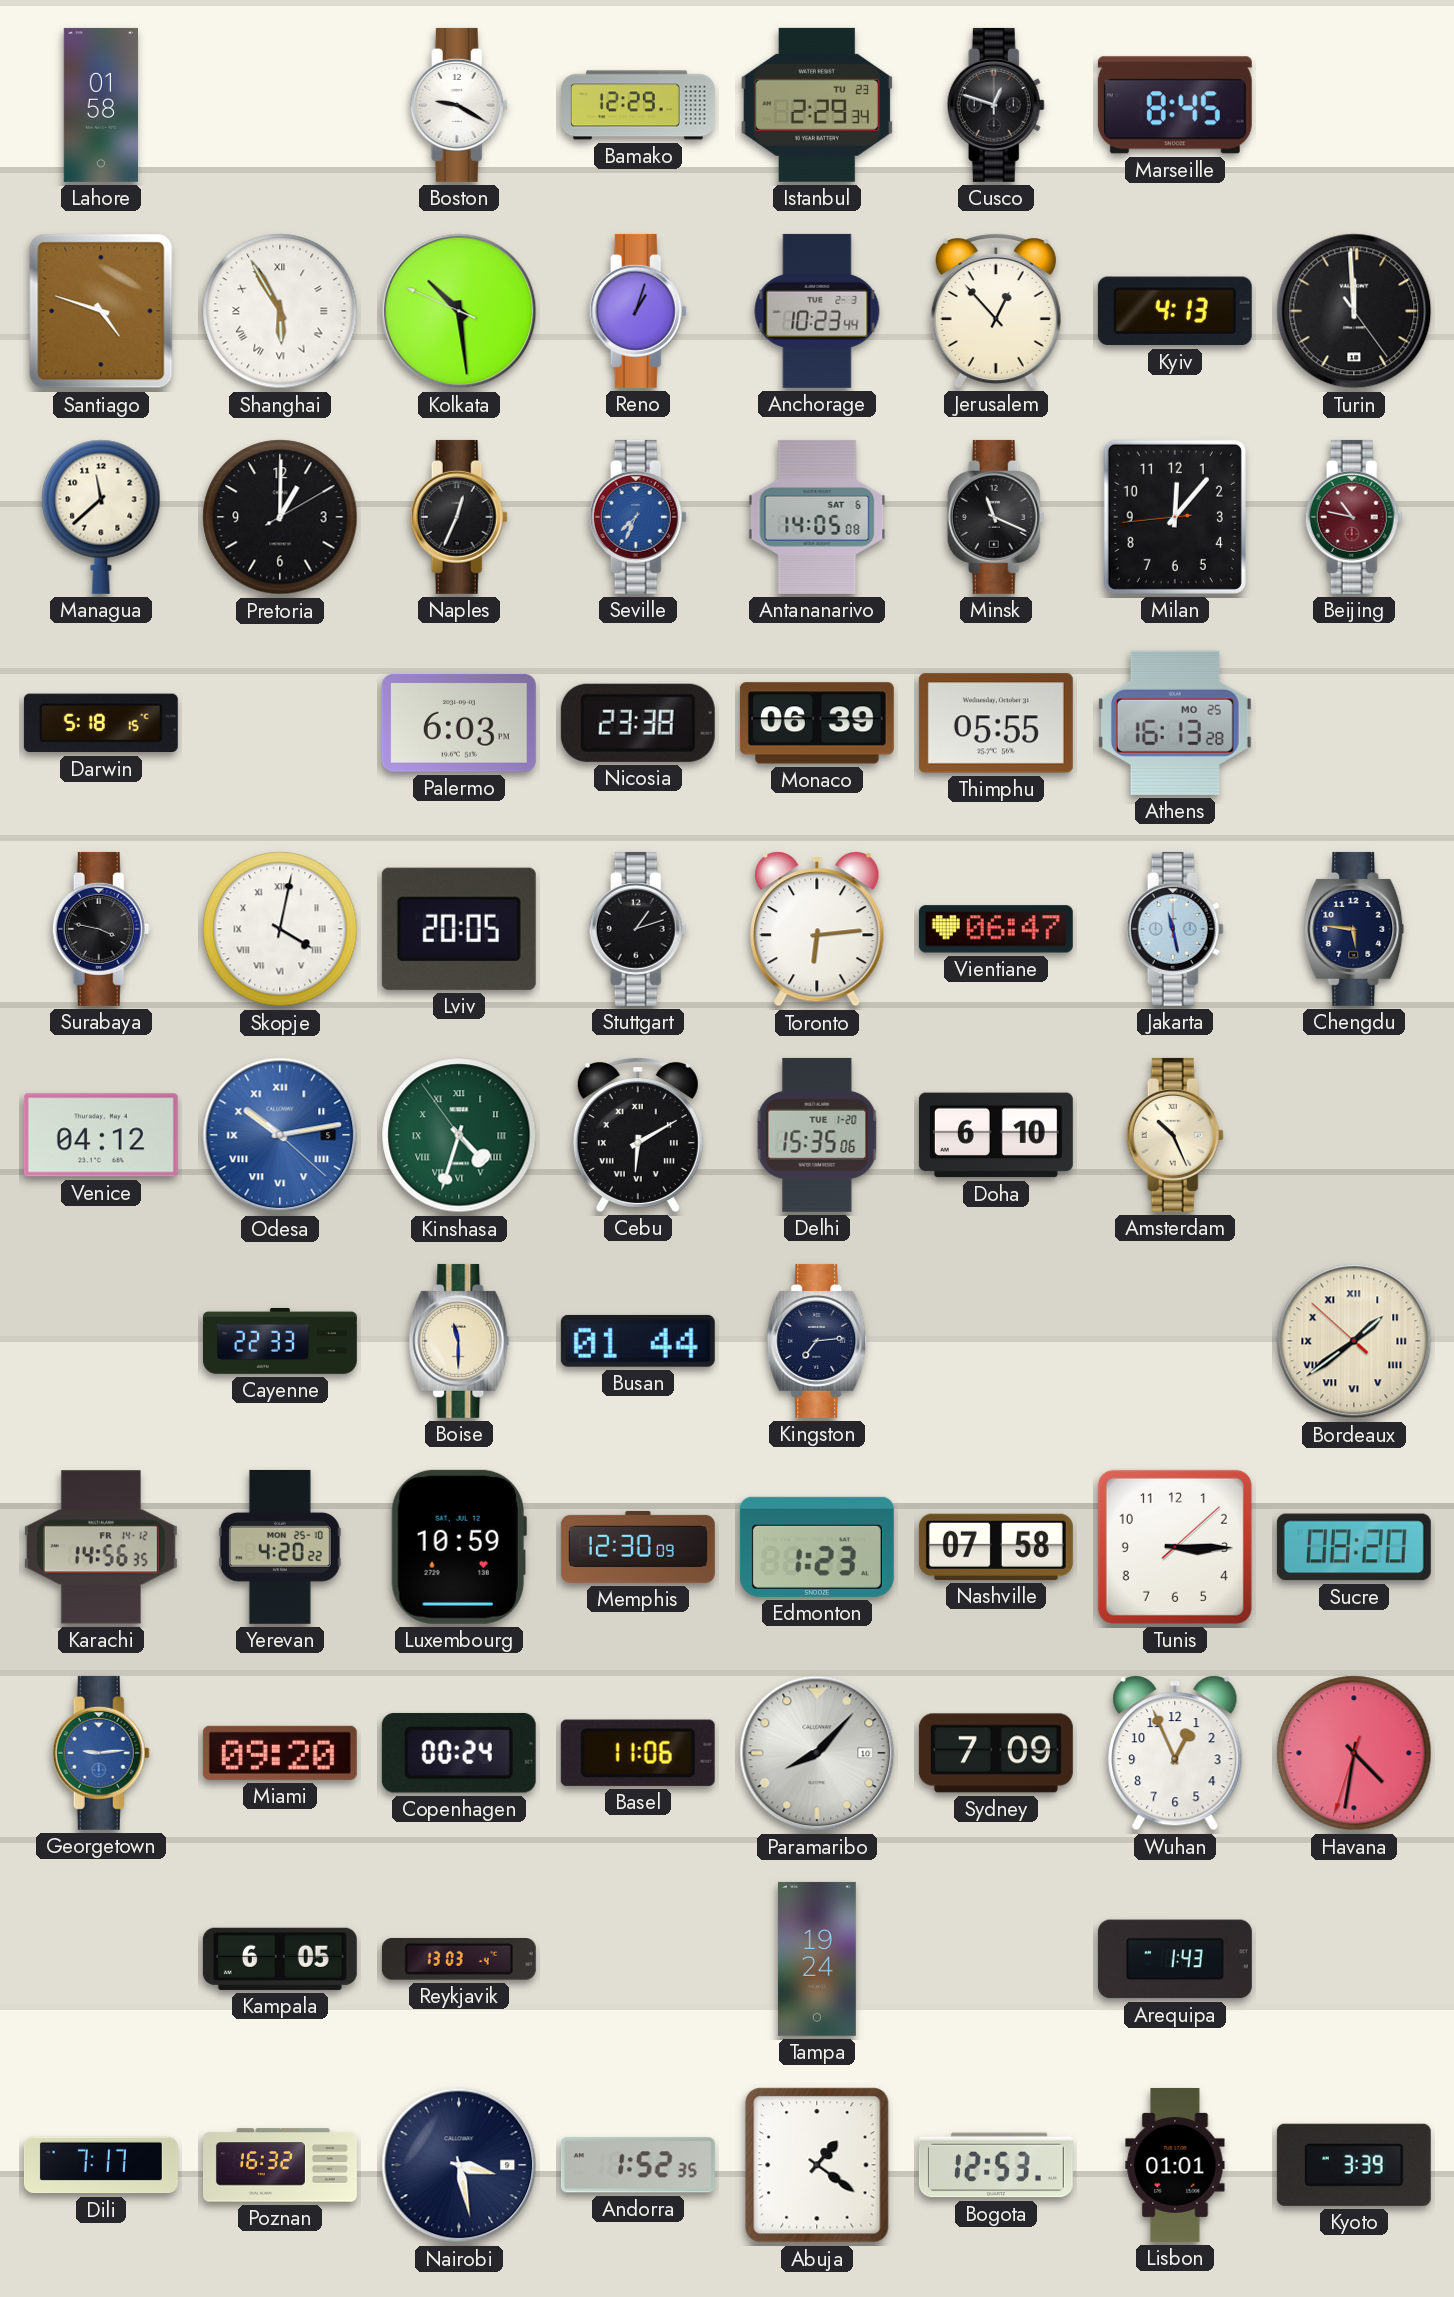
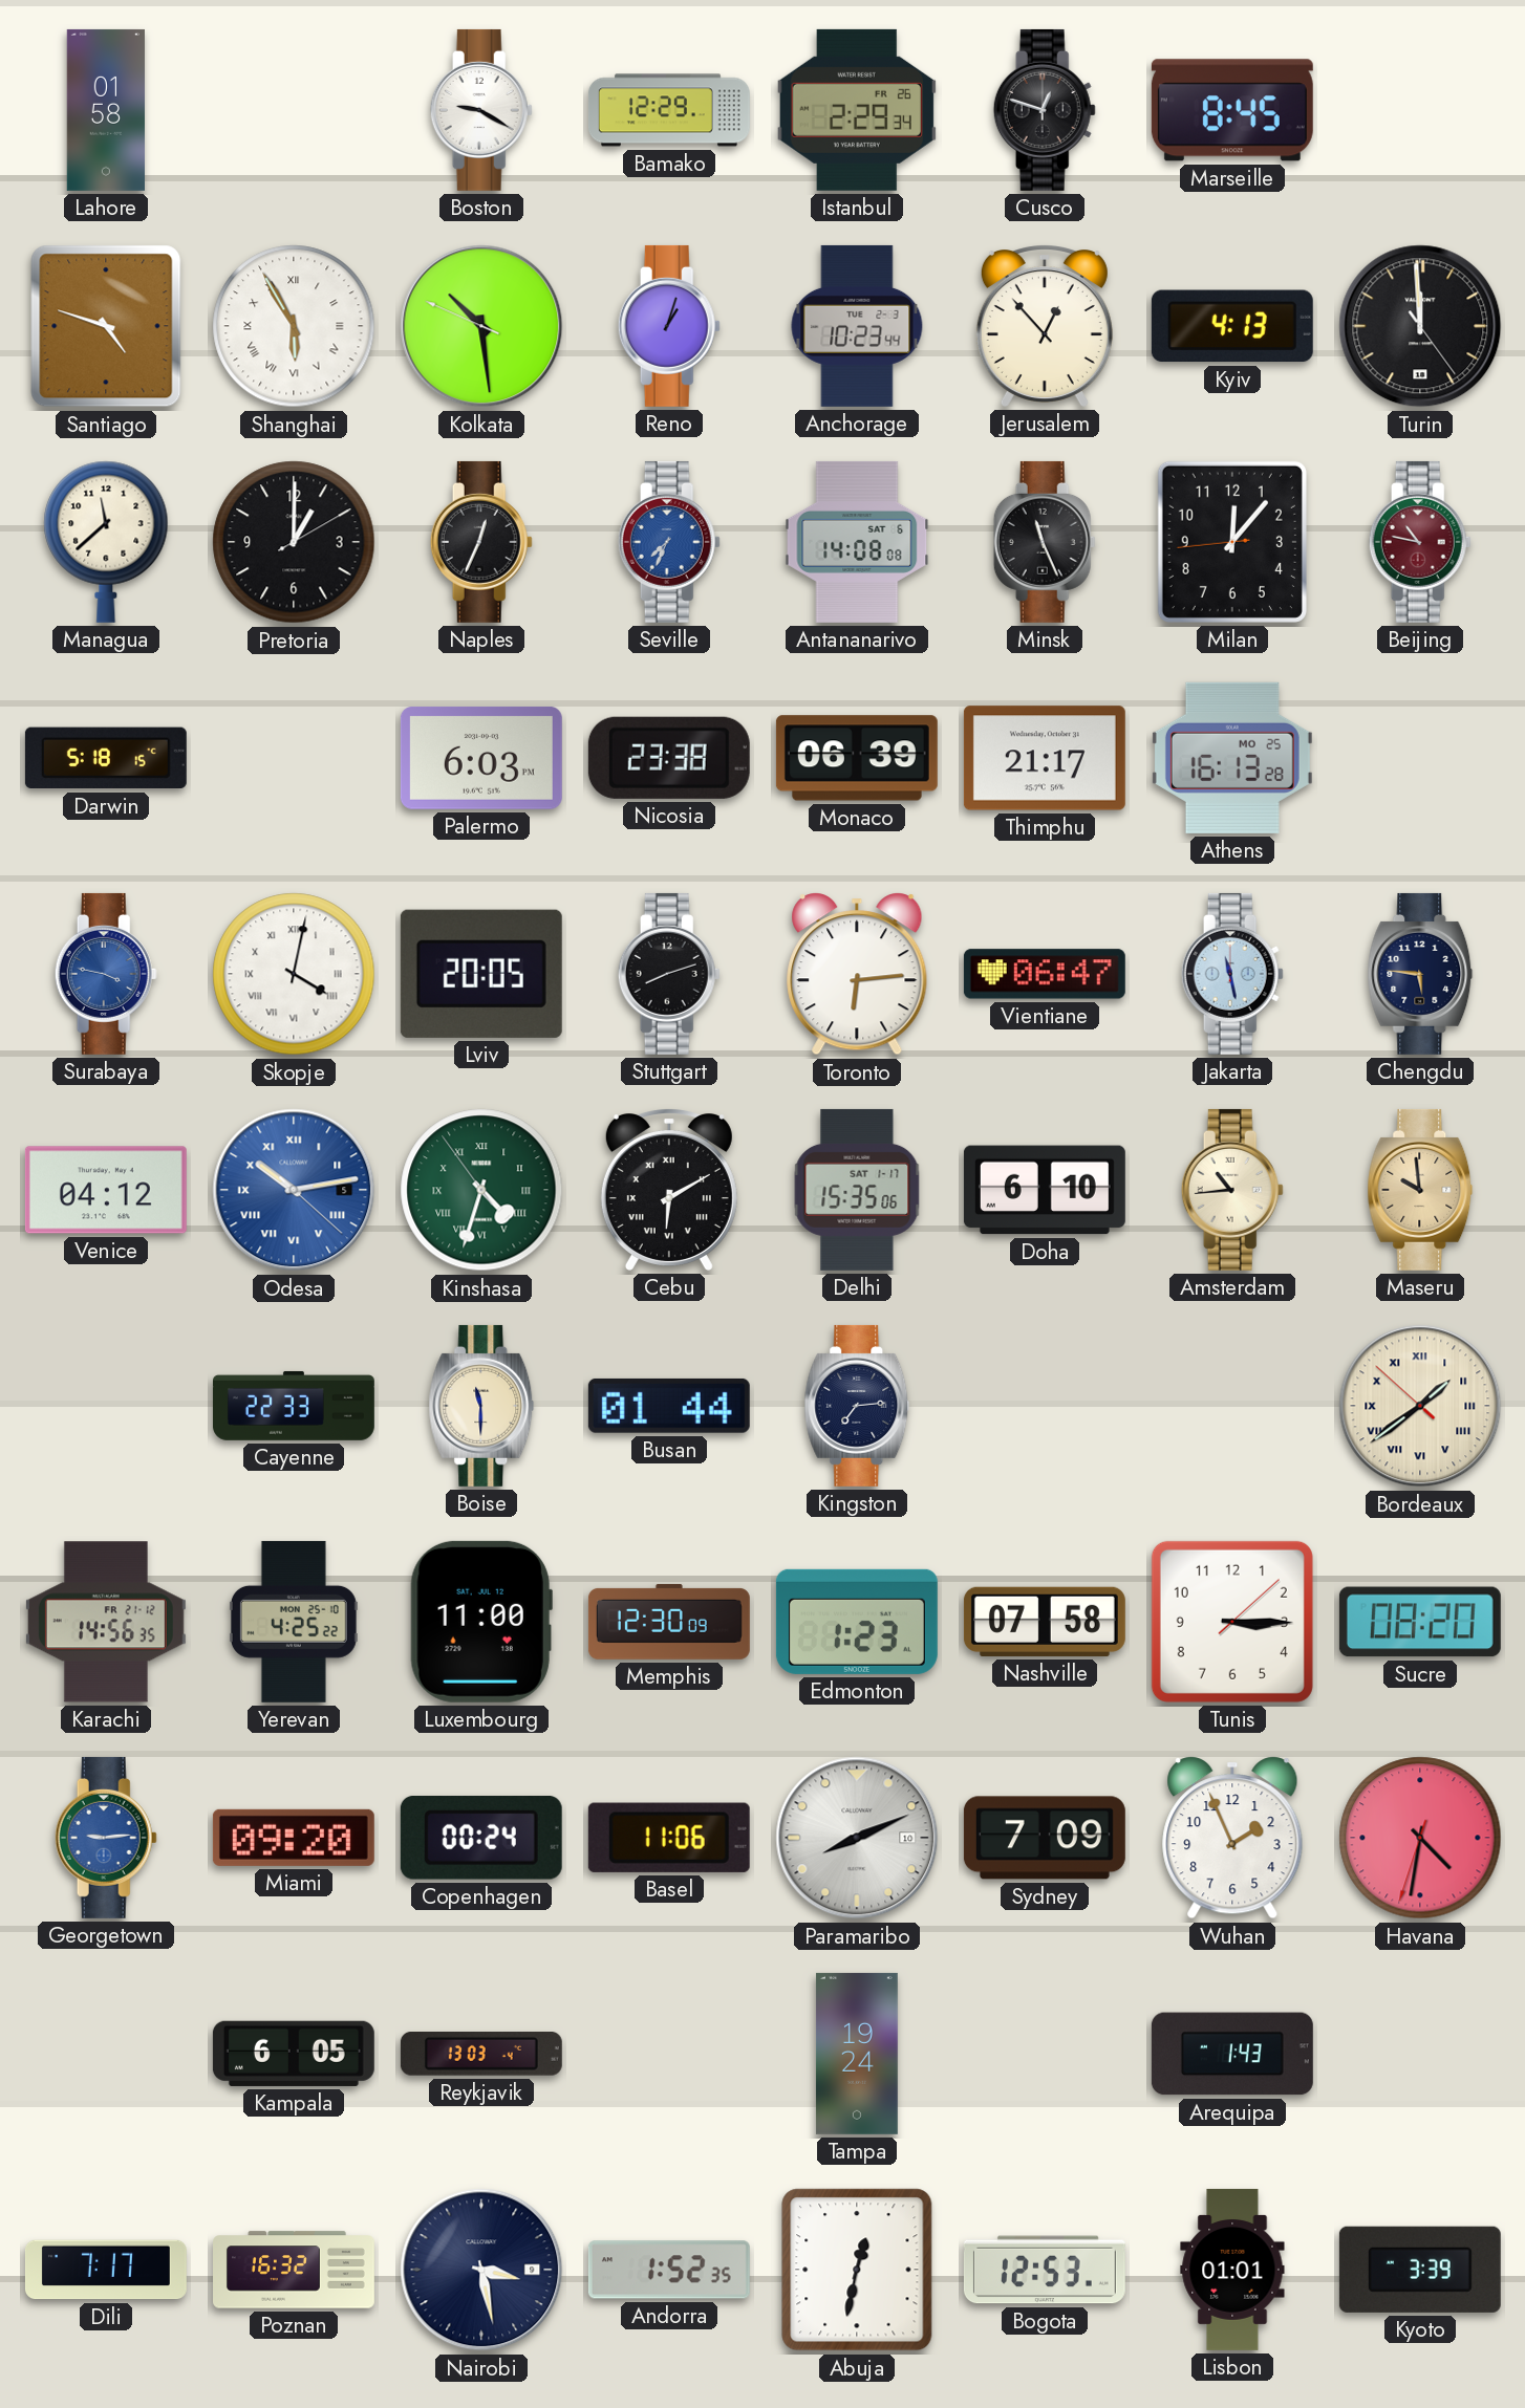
Istanbul date: TU 23 -> FR 26
Antananarivo: 14:05 -> 14:08
Minsk: 11:19 -> 11:26
Thimphu: 05:55 -> 21:17
Surabaya dial: black -> blue
Stuttgart: 1:12 -> 8:12
Delhi date: TUE 1-20 -> SAT 1-17
Amsterdam: 10:26 -> 10:44
Maseru: none -> 9:59
Karachi date: FR 14-12 -> FR 21-12
Yerevan: 4:20 -> 4:25
Luxembourg: 10:59 -> 11:00
Paramaribo: 8:07 -> 8:11
Wuhan: 12:56 -> 1:56
Abuja: 1:21 -> 12:32
